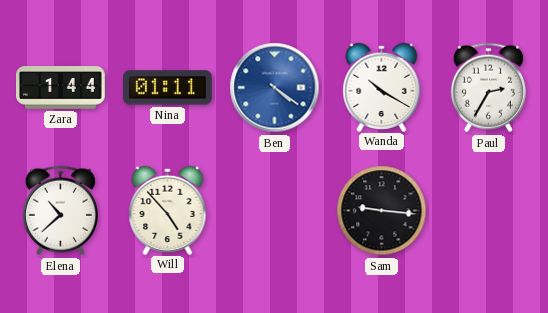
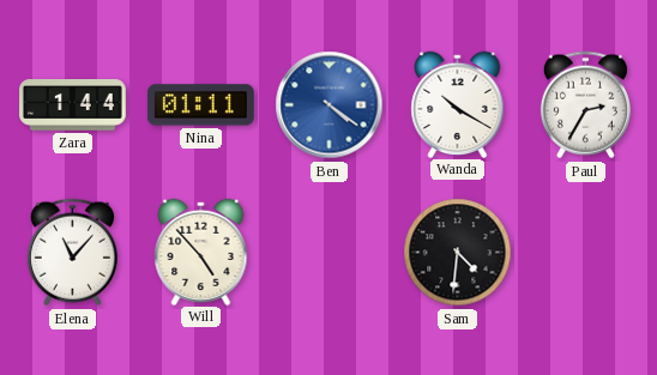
Elena: 10:38 -> 11:07
Sam: 9:16 -> 4:31
